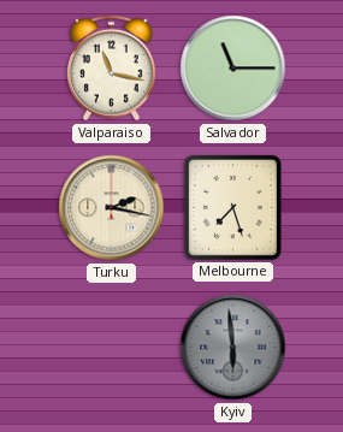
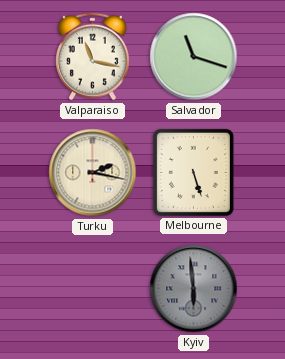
Salvador: 11:15 -> 11:18
Melbourne: 7:27 -> 5:27
